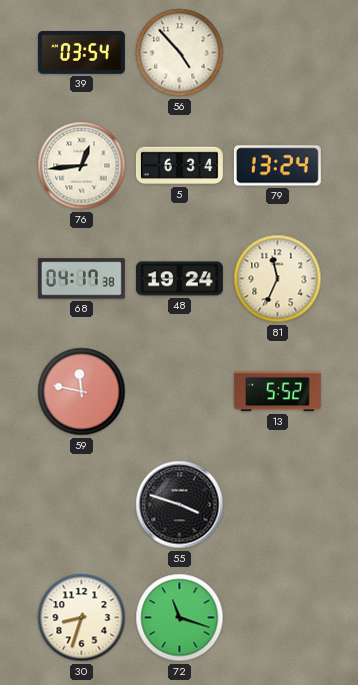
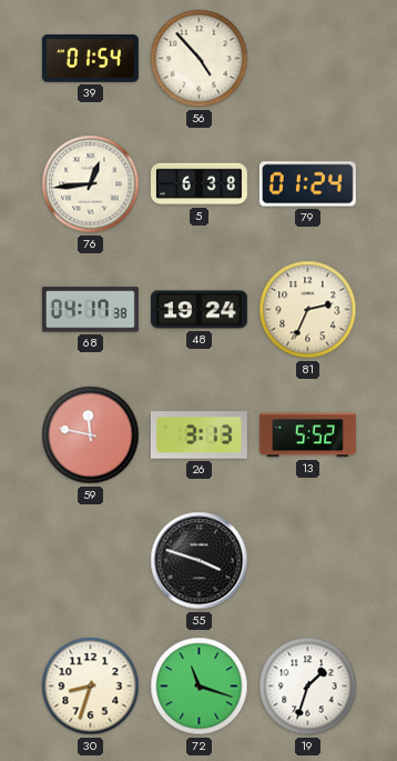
39: 03:54 -> 01:54
5: 6:34 -> 6:38
79: 13:24 -> 01:24
81: 11:34 -> 2:34
26: none -> 3:13
19: none -> 1:33
